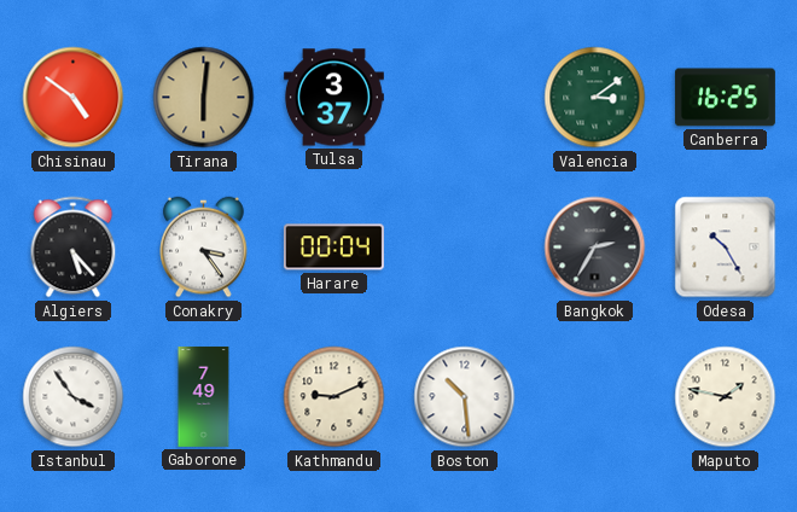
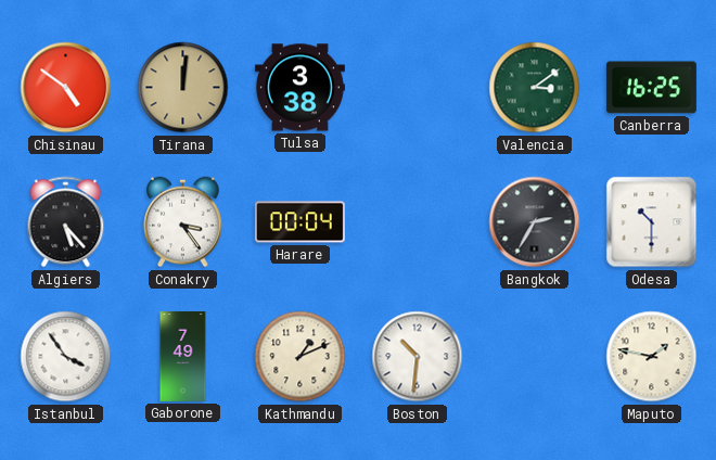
Tirana: 6:01 -> 12:01
Tulsa: 3:37 -> 3:38
Odesa: 10:25 -> 10:30
Kathmandu: 9:11 -> 1:11
Boston: 10:29 -> 10:31
